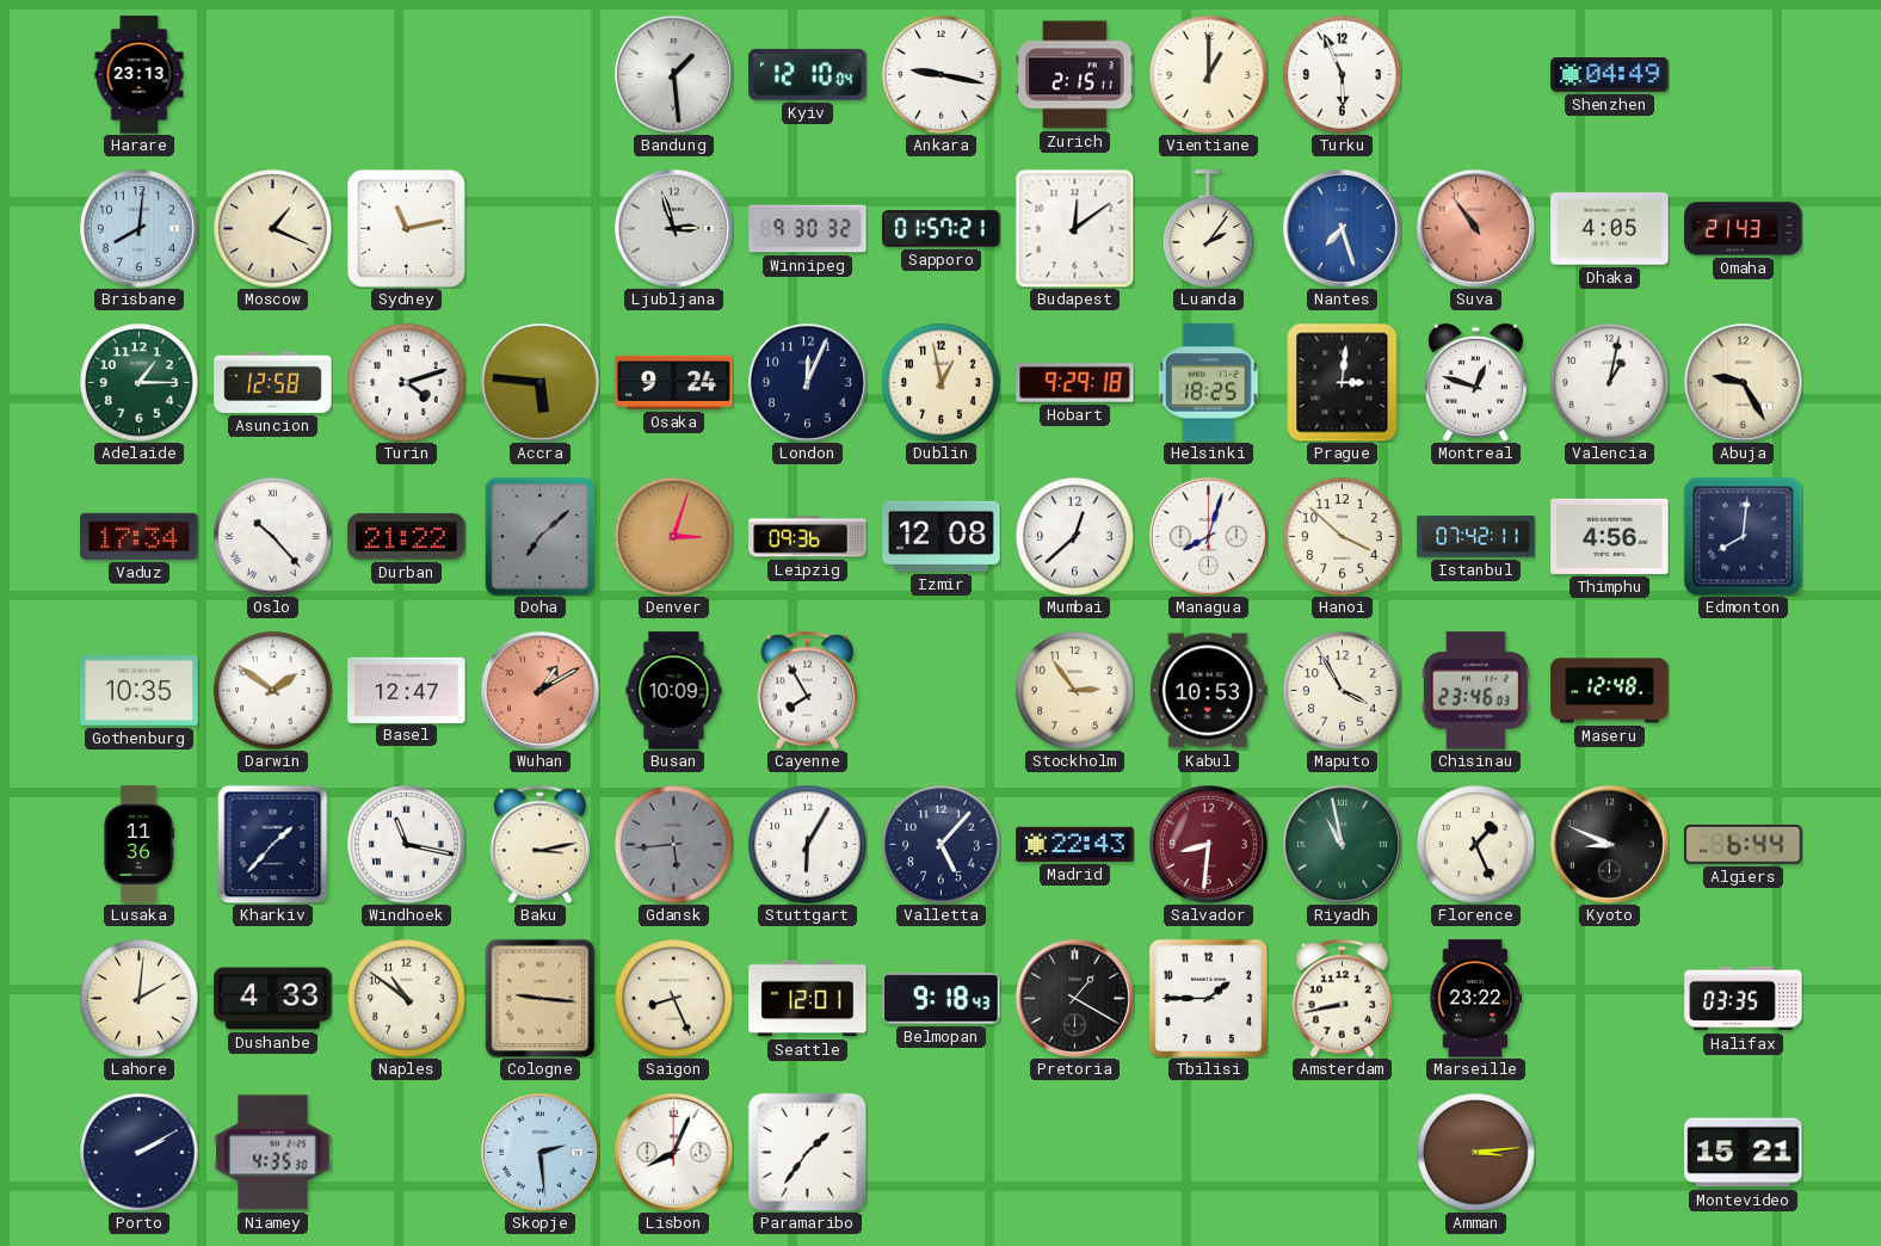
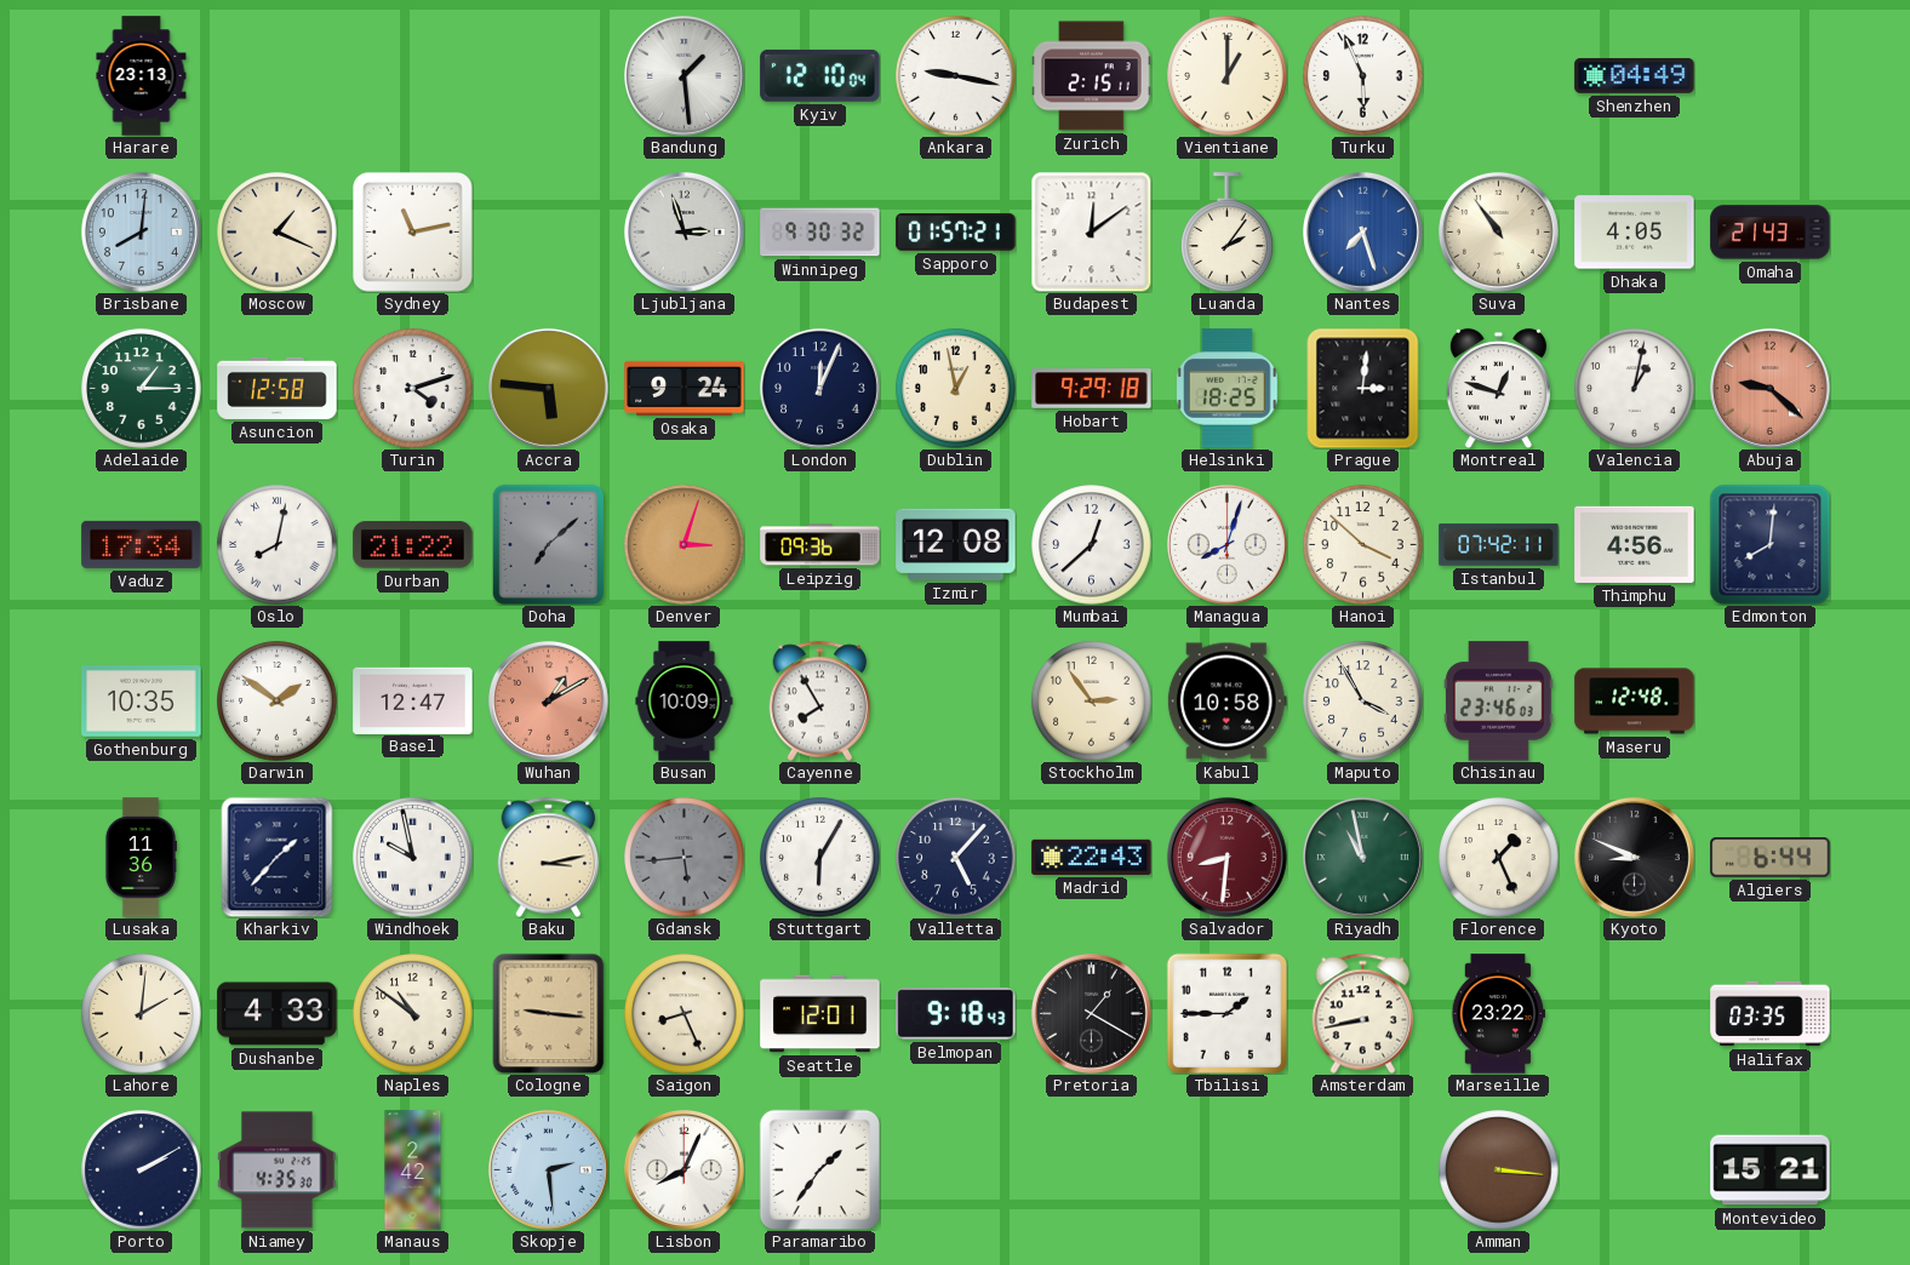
Suva dial: salmon -> cream
Abuja: 9:25 -> 9:22
Abuja dial: cream -> salmon
Oslo: 10:23 -> 8:02
Kabul: 10:53 -> 10:58
Windhoek: 11:17 -> 9:58
Manaus: none -> 2:42
Amman: 3:14 -> 3:16
